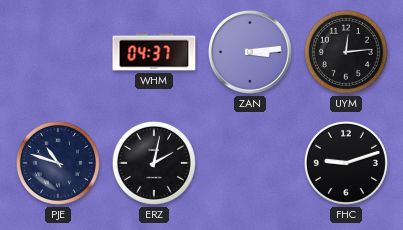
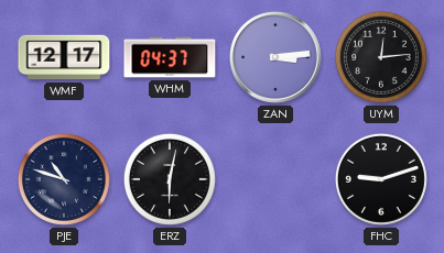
WMF: none -> 12:17
ERZ: 2:02 -> 6:02
